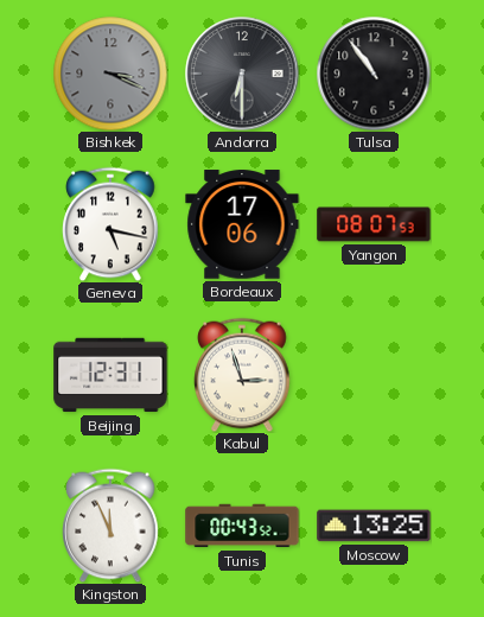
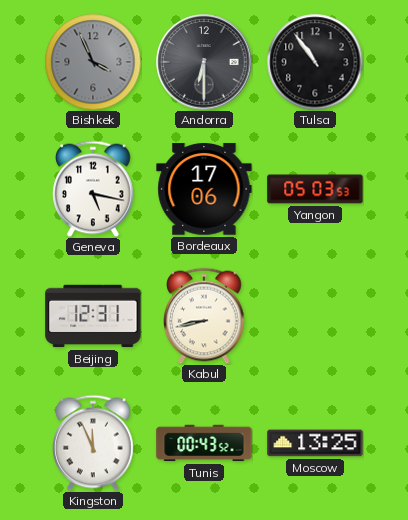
Bishkek: 3:19 -> 3:56
Yangon: 08:07 -> 05:03
Kabul: 2:57 -> 8:43
